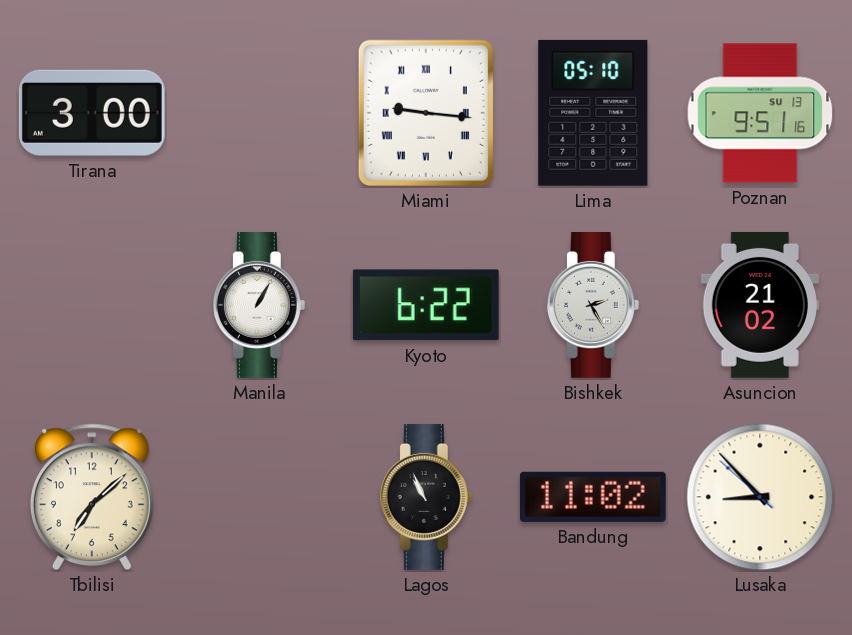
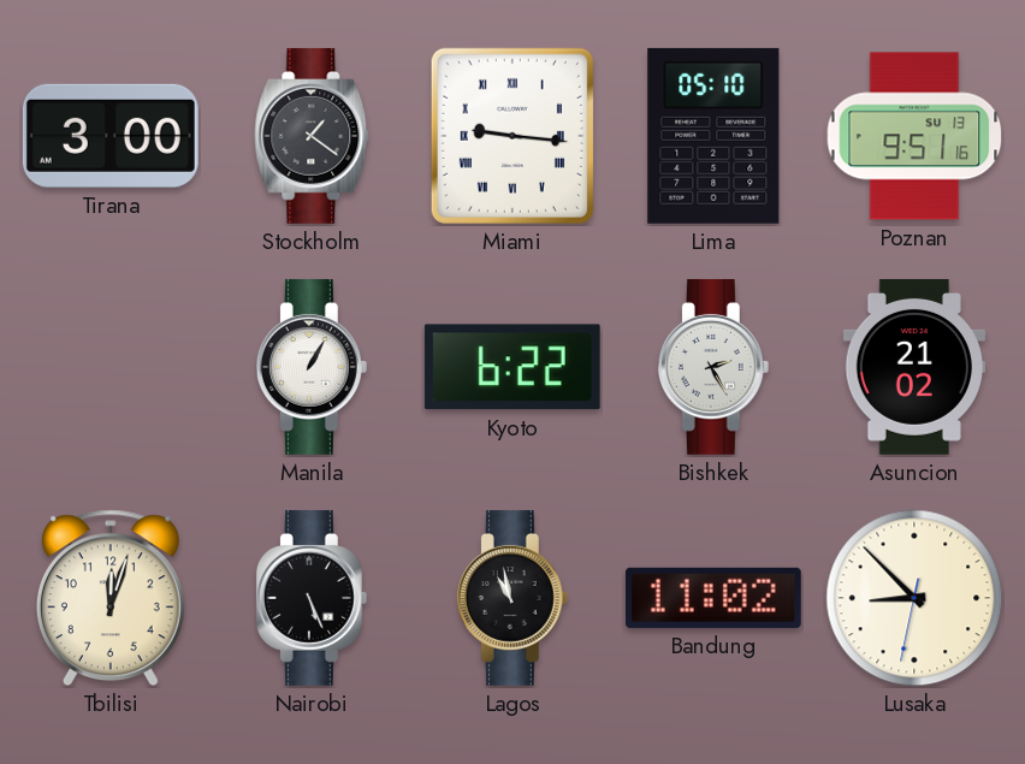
Stockholm: none -> 1:21
Tbilisi: 7:08 -> 12:03
Nairobi: none -> 5:26
Lagos: 10:56 -> 10:58
Lusaka: 8:52:52 -> 8:52:32
